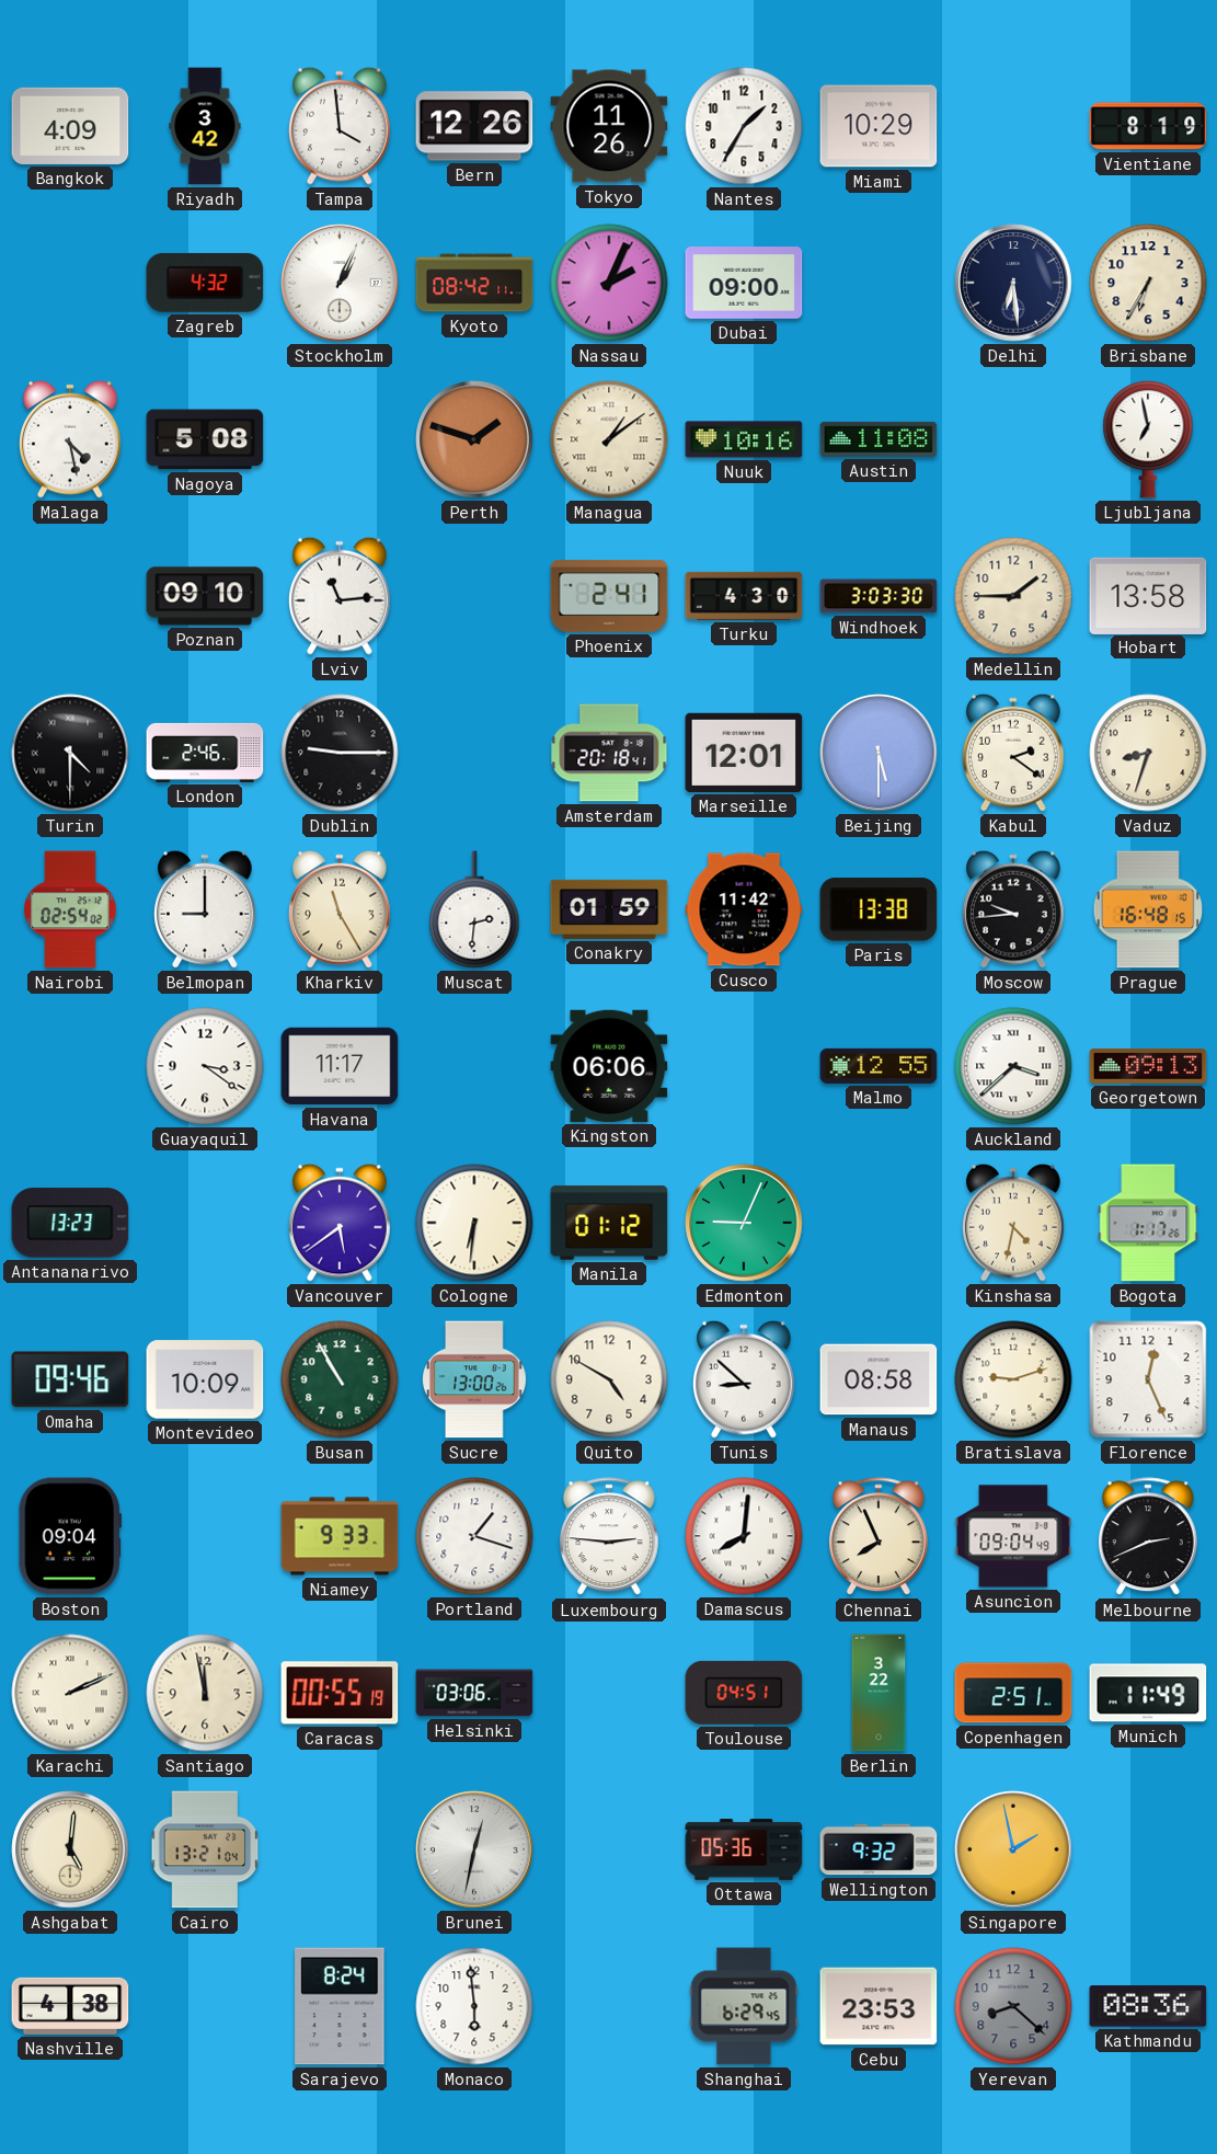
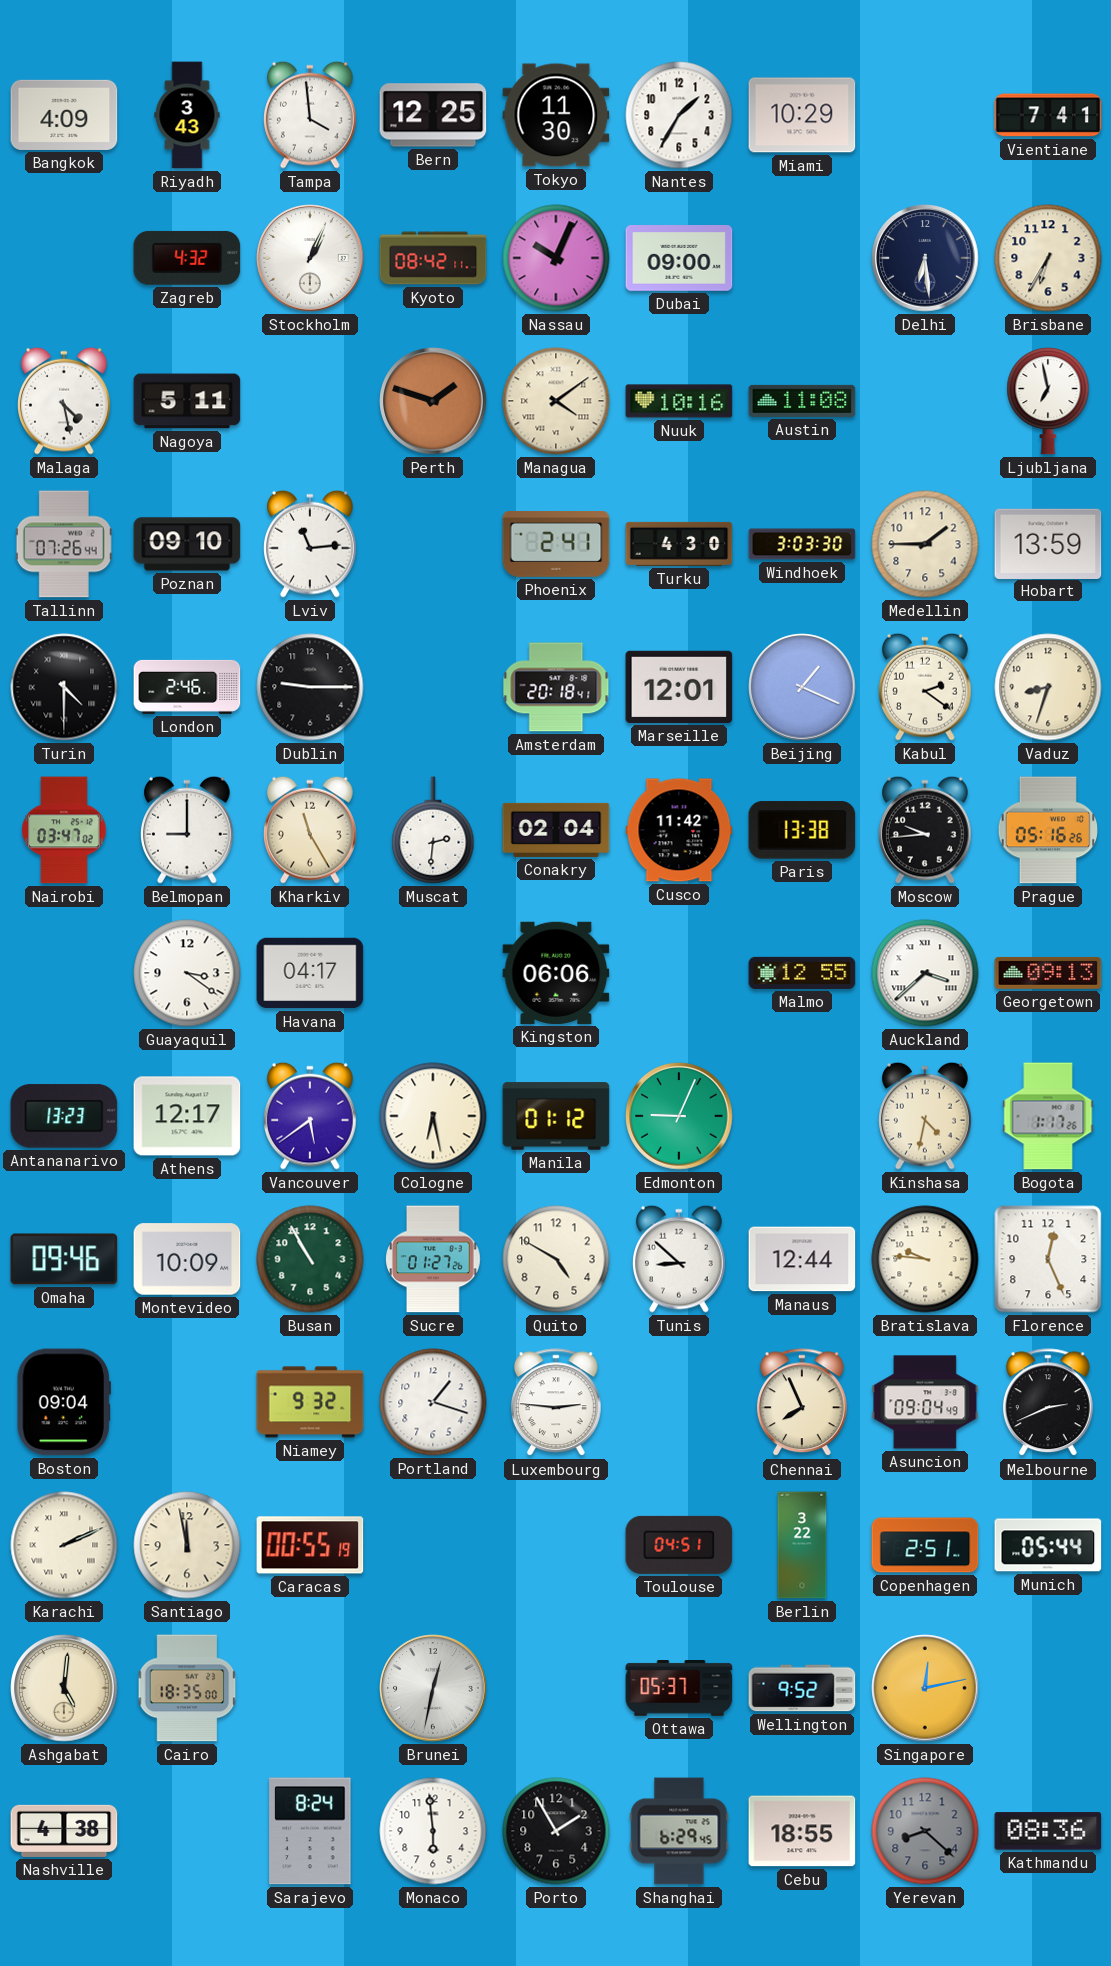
Riyadh: 3:42 -> 3:43
Bern: 12:26 -> 12:25
Tokyo: 11:26 -> 11:30
Vientiane: 8:19 -> 7:41
Nassau: 2:04 -> 10:04
Nagoya: 5:08 -> 5:11
Managua: 1:09 -> 4:09
Tallinn: none -> 07:26
Hobart: 13:58 -> 13:59
Beijing: 5:30 -> 1:19
Nairobi: 02:54 -> 03:47
Conakry: 01:59 -> 02:04
Prague: 16:48 -> 05:16
Havana: 11:17 -> 04:17
Athens: none -> 12:17
Cologne: 6:31 -> 6:28
Sucre: 13:00 -> 01:27
Manaus: 08:58 -> 12:44
Bratislava: 9:12 -> 9:46
Niamey: 9:33 -> 9:32
Damascus: 8:01 -> none
Helsinki: 03:06 -> none
Munich: 11:49 -> 05:44
Cairo: 13:21 -> 18:35
Ottawa: 05:36 -> 05:37
Wellington: 9:32 -> 9:52
Singapore: 1:58 -> 12:13
Porto: none -> 1:55
Cebu: 23:53 -> 18:55
